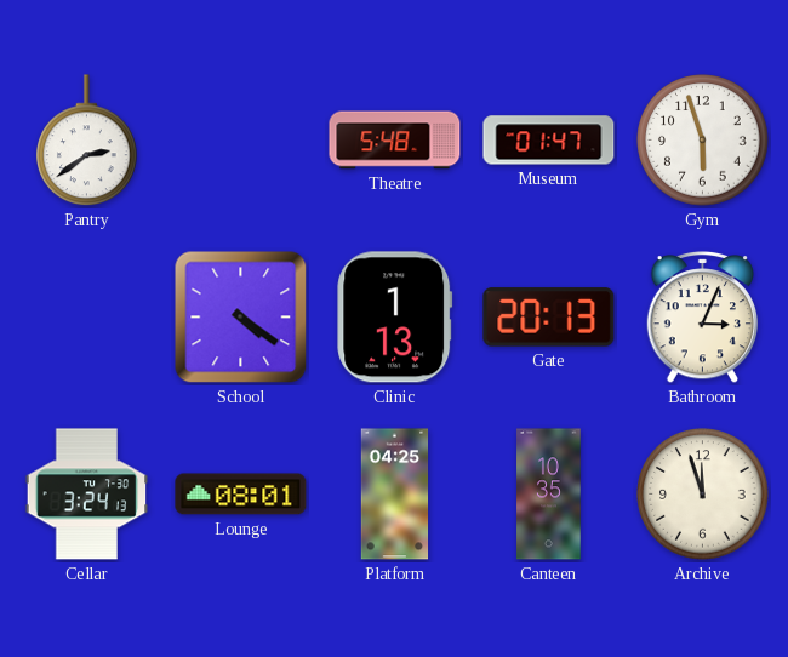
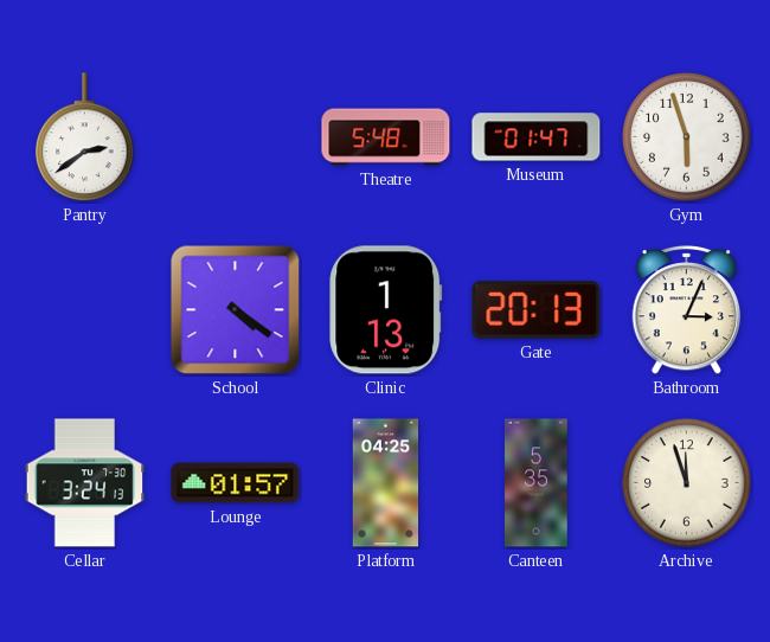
Lounge: 08:01 -> 01:57
Canteen: 10:35 -> 5:35
